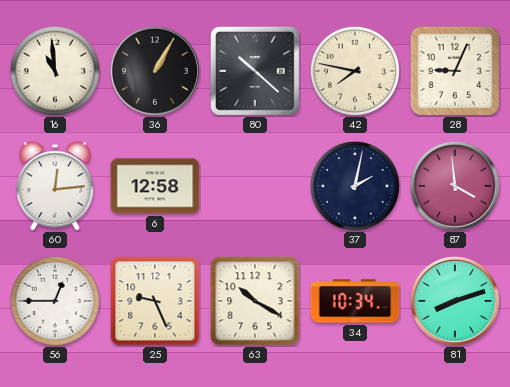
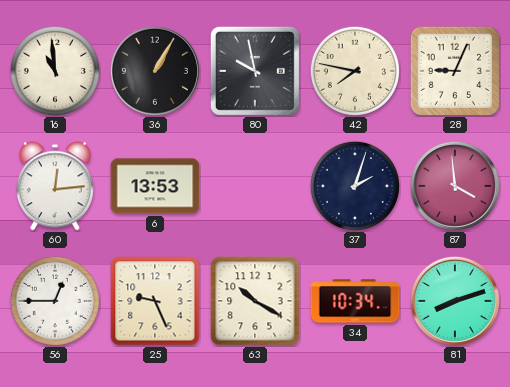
80: 10:22 -> 9:58
6: 12:58 -> 13:53
37: 2:02 -> 2:03
